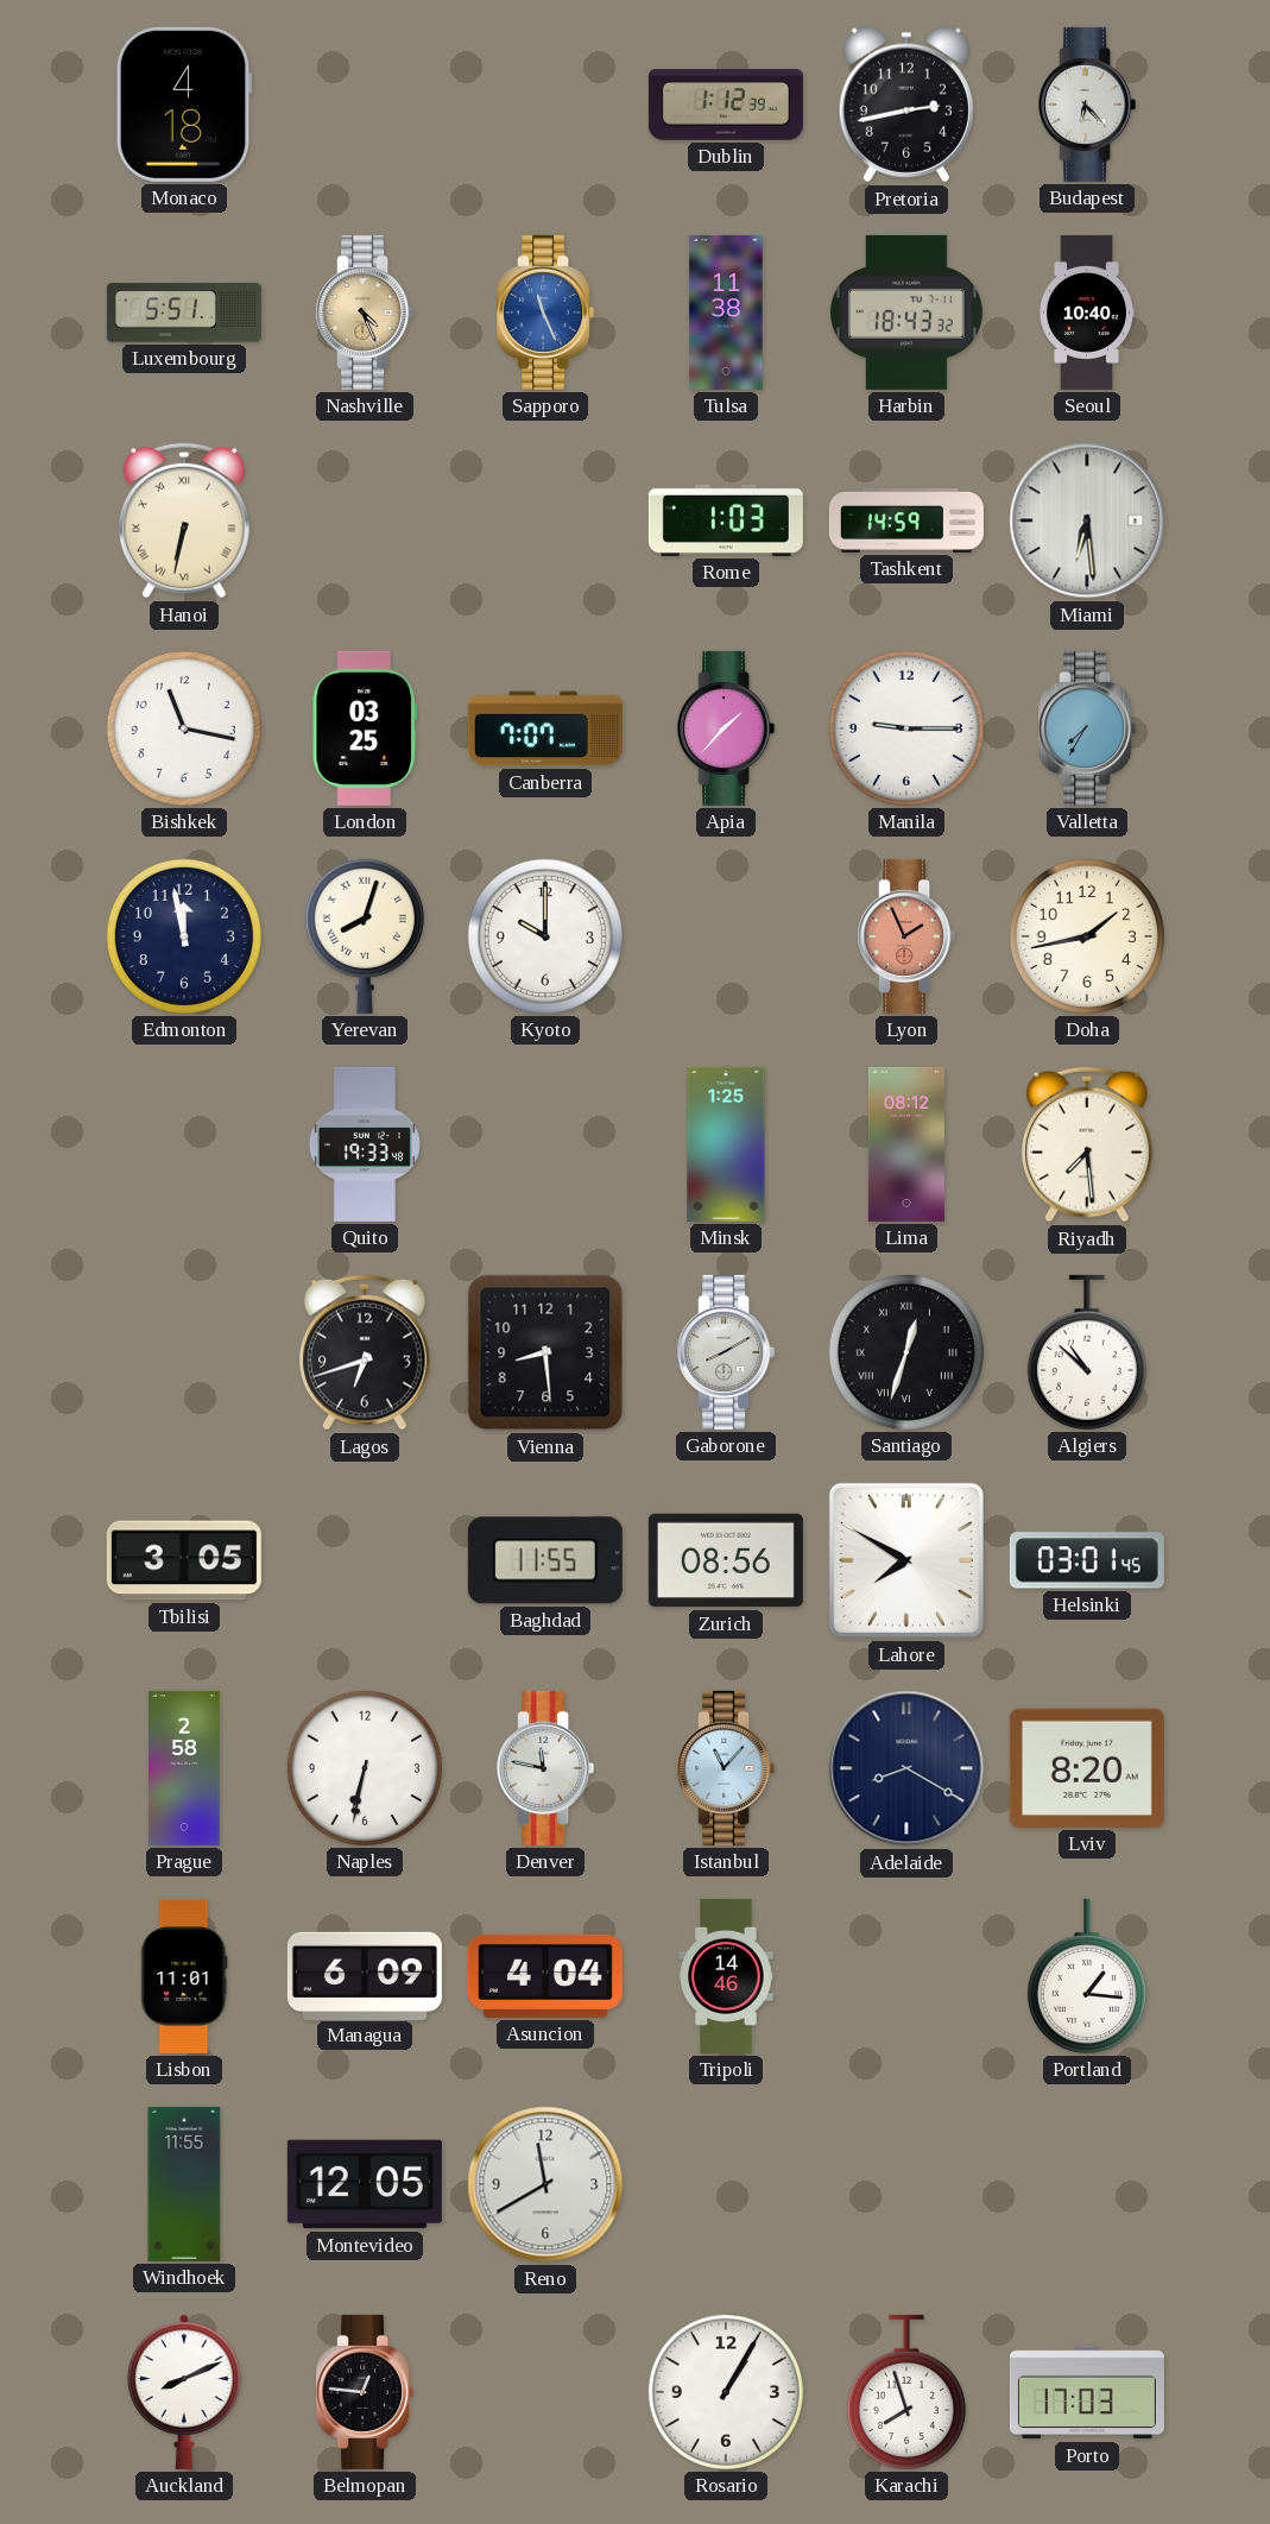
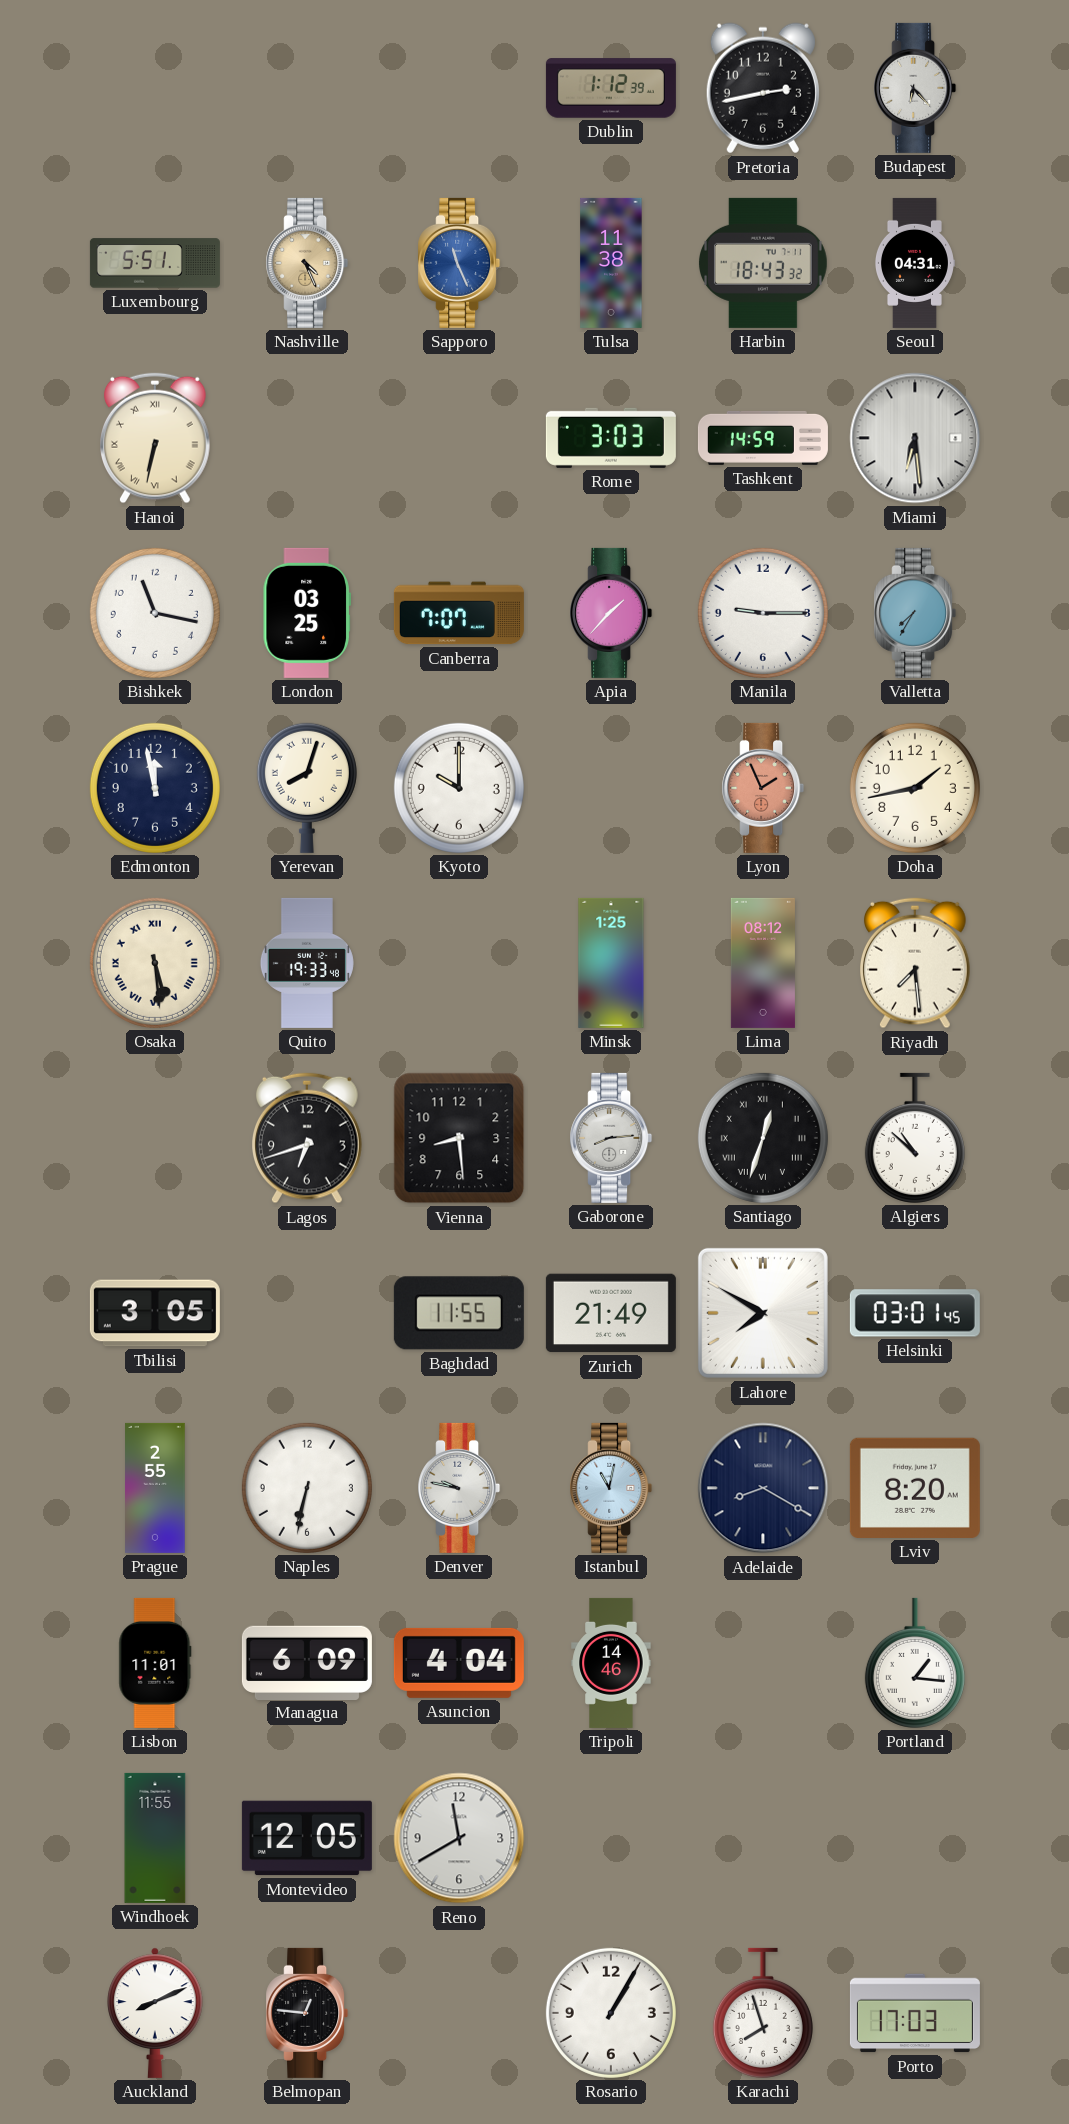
Monaco: 4:18 -> none
Seoul: 10:40 -> 04:31
Rome: 1:03 -> 3:03
Osaka: none -> 5:29
Gaborone: 8:10 -> 8:14
Zurich: 08:56 -> 21:49
Prague: 2:58 -> 2:55
Denver: 11:47 -> 9:47
Istanbul: 11:07 -> 11:02
